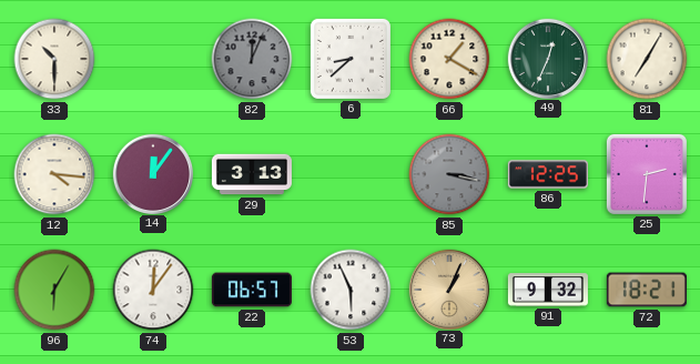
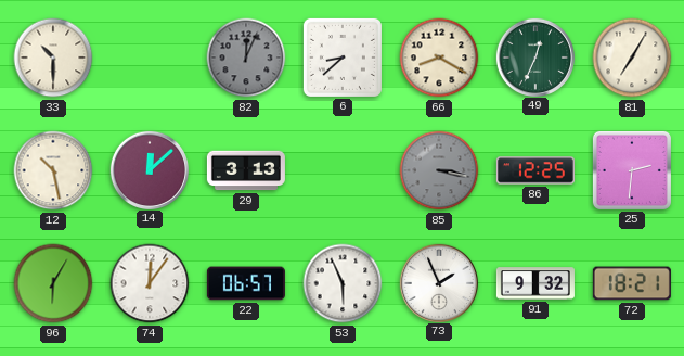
66: 1:20 -> 8:20
12: 4:16 -> 10:28
14: 12:06 -> 12:08
73: 1:04 -> 1:56
73 dial: champagne -> white
